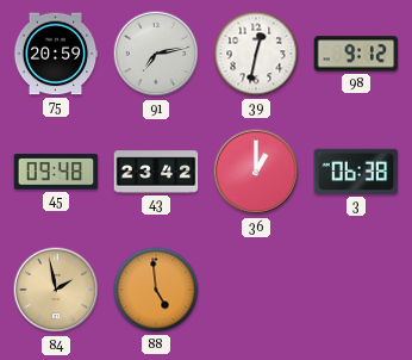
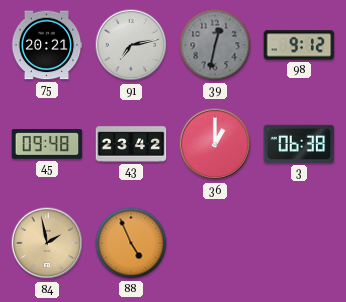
75: 20:59 -> 20:21
39 dial: white -> grey
88: 4:59 -> 4:56
